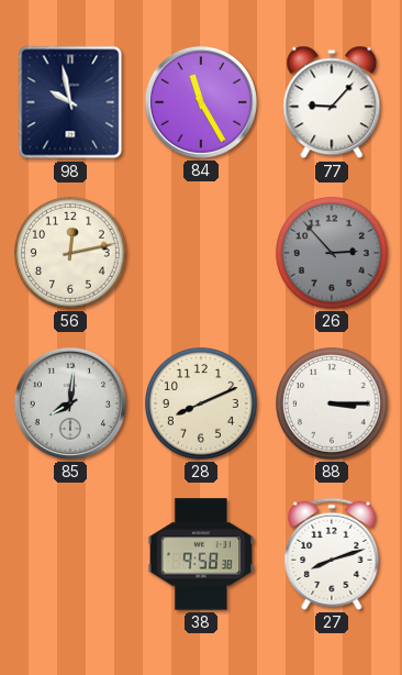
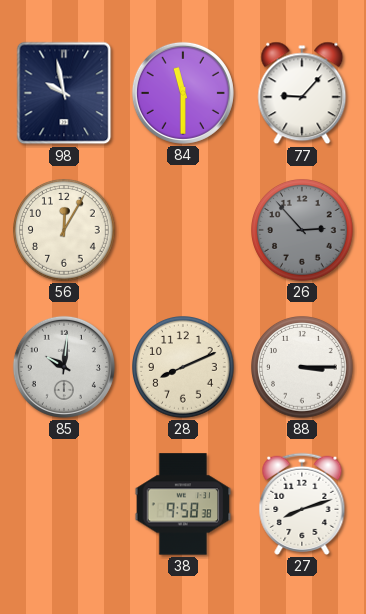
84: 11:25 -> 11:30
56: 12:13 -> 12:05
85: 8:01 -> 10:01
